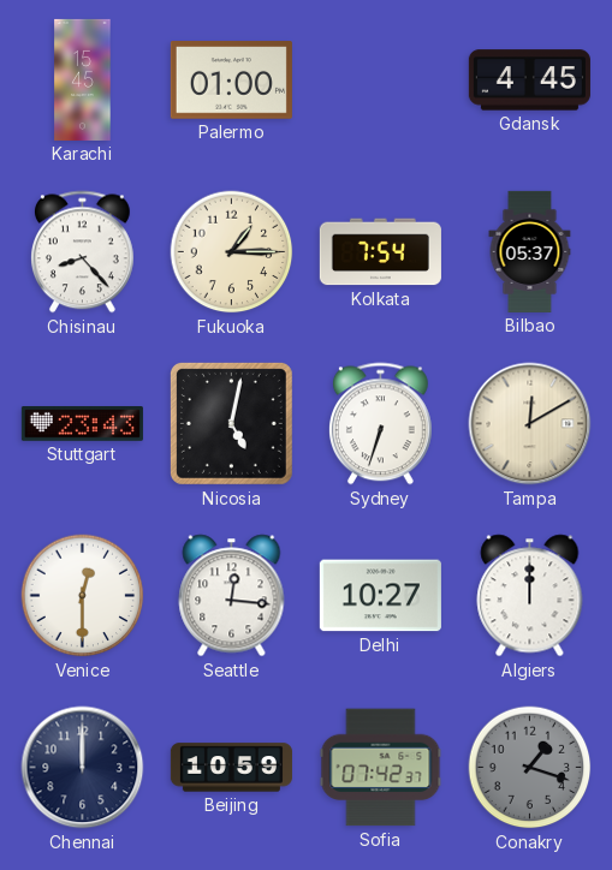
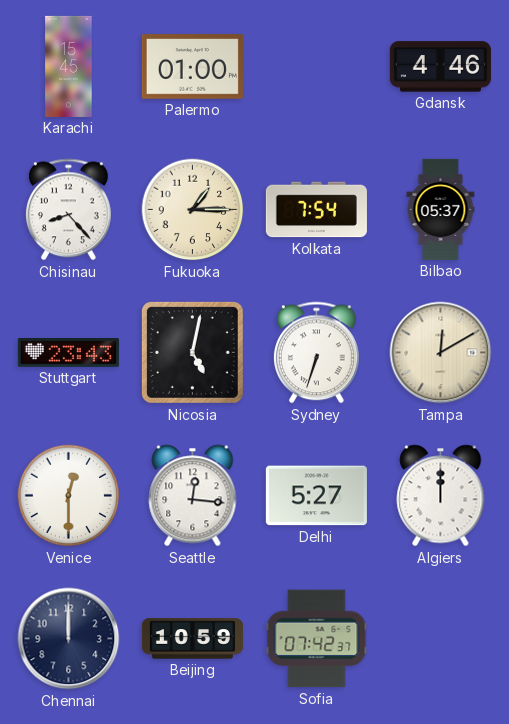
Gdansk: 4:45 -> 4:46
Delhi: 10:27 -> 5:27
Conakry: 1:18 -> none
